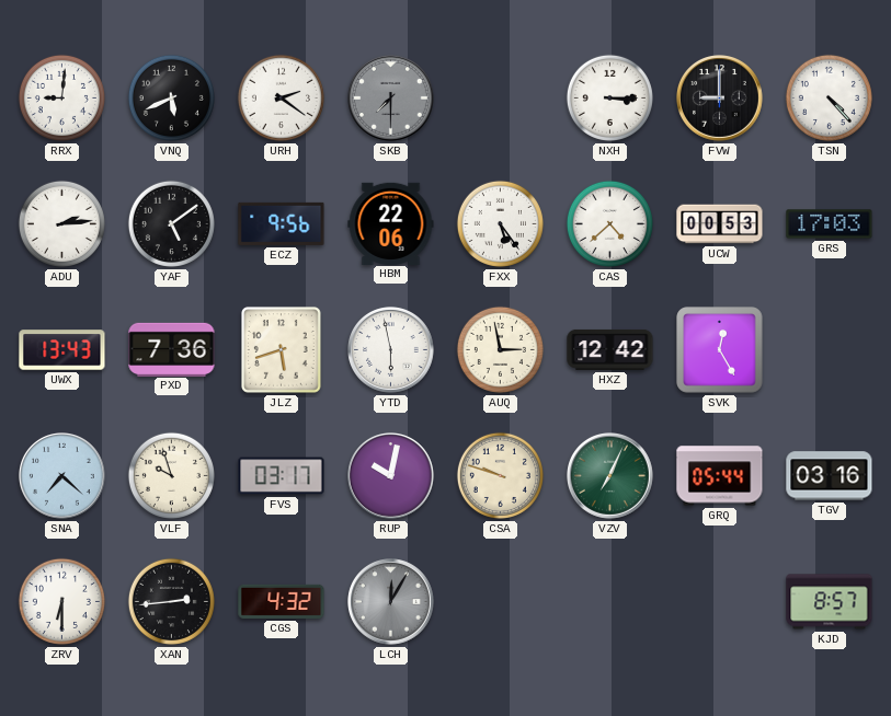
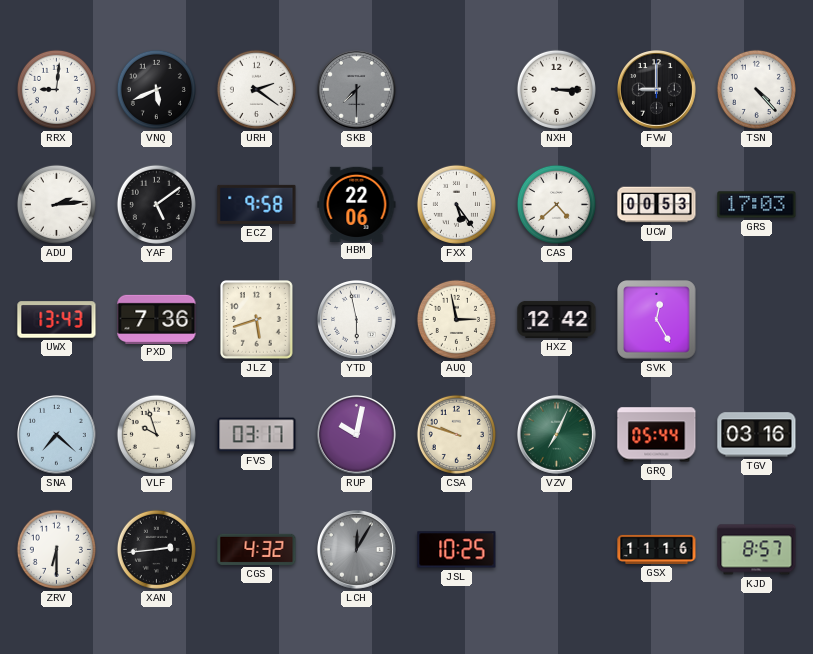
ECZ: 9:56 -> 9:58
JSL: none -> 10:25
GSX: none -> 11:16
